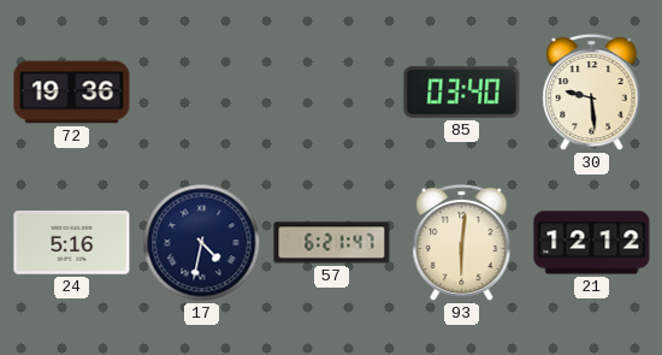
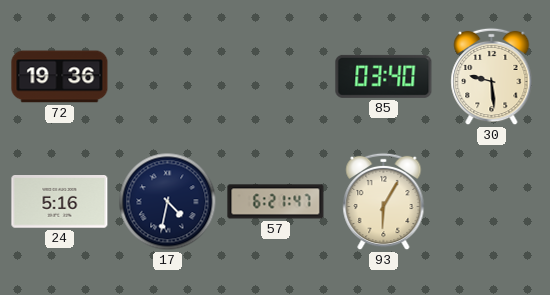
93: 6:01 -> 6:05
21: 12:12 -> none
